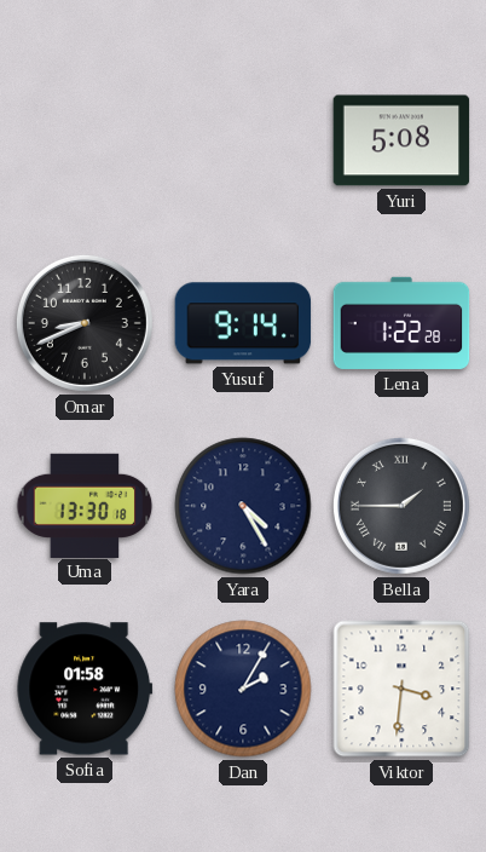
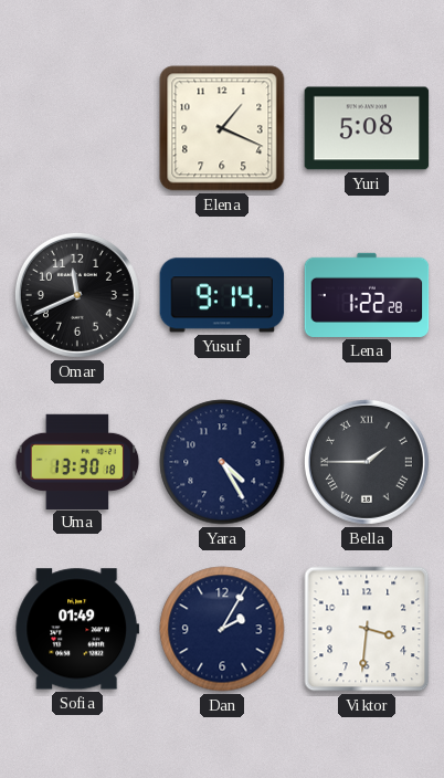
Elena: none -> 1:19
Omar: 8:41 -> 11:41
Sofia: 01:58 -> 01:49
